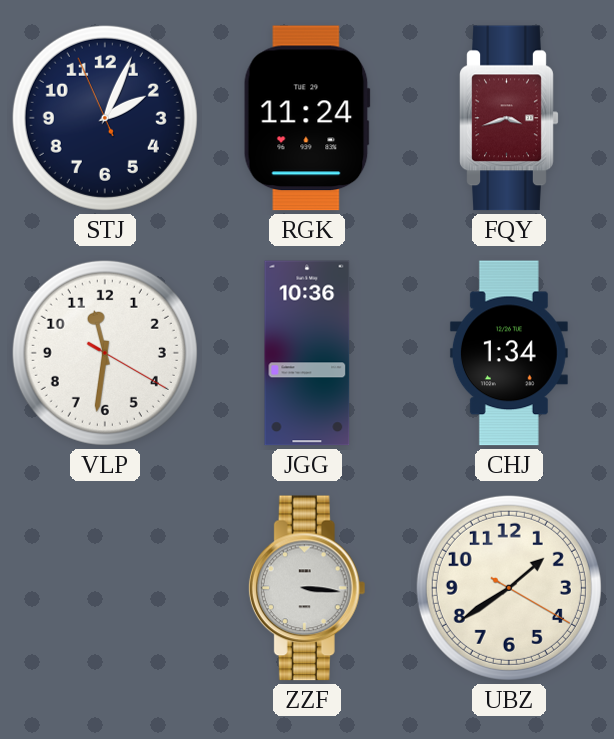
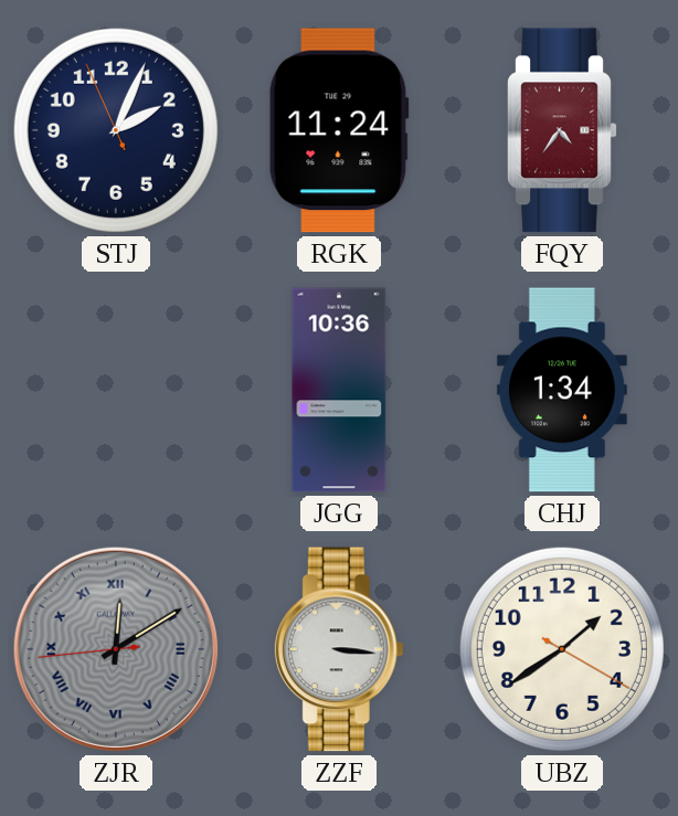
FQY: 3:42 -> 4:36
VLP: 11:31 -> none
ZJR: none -> 12:09
